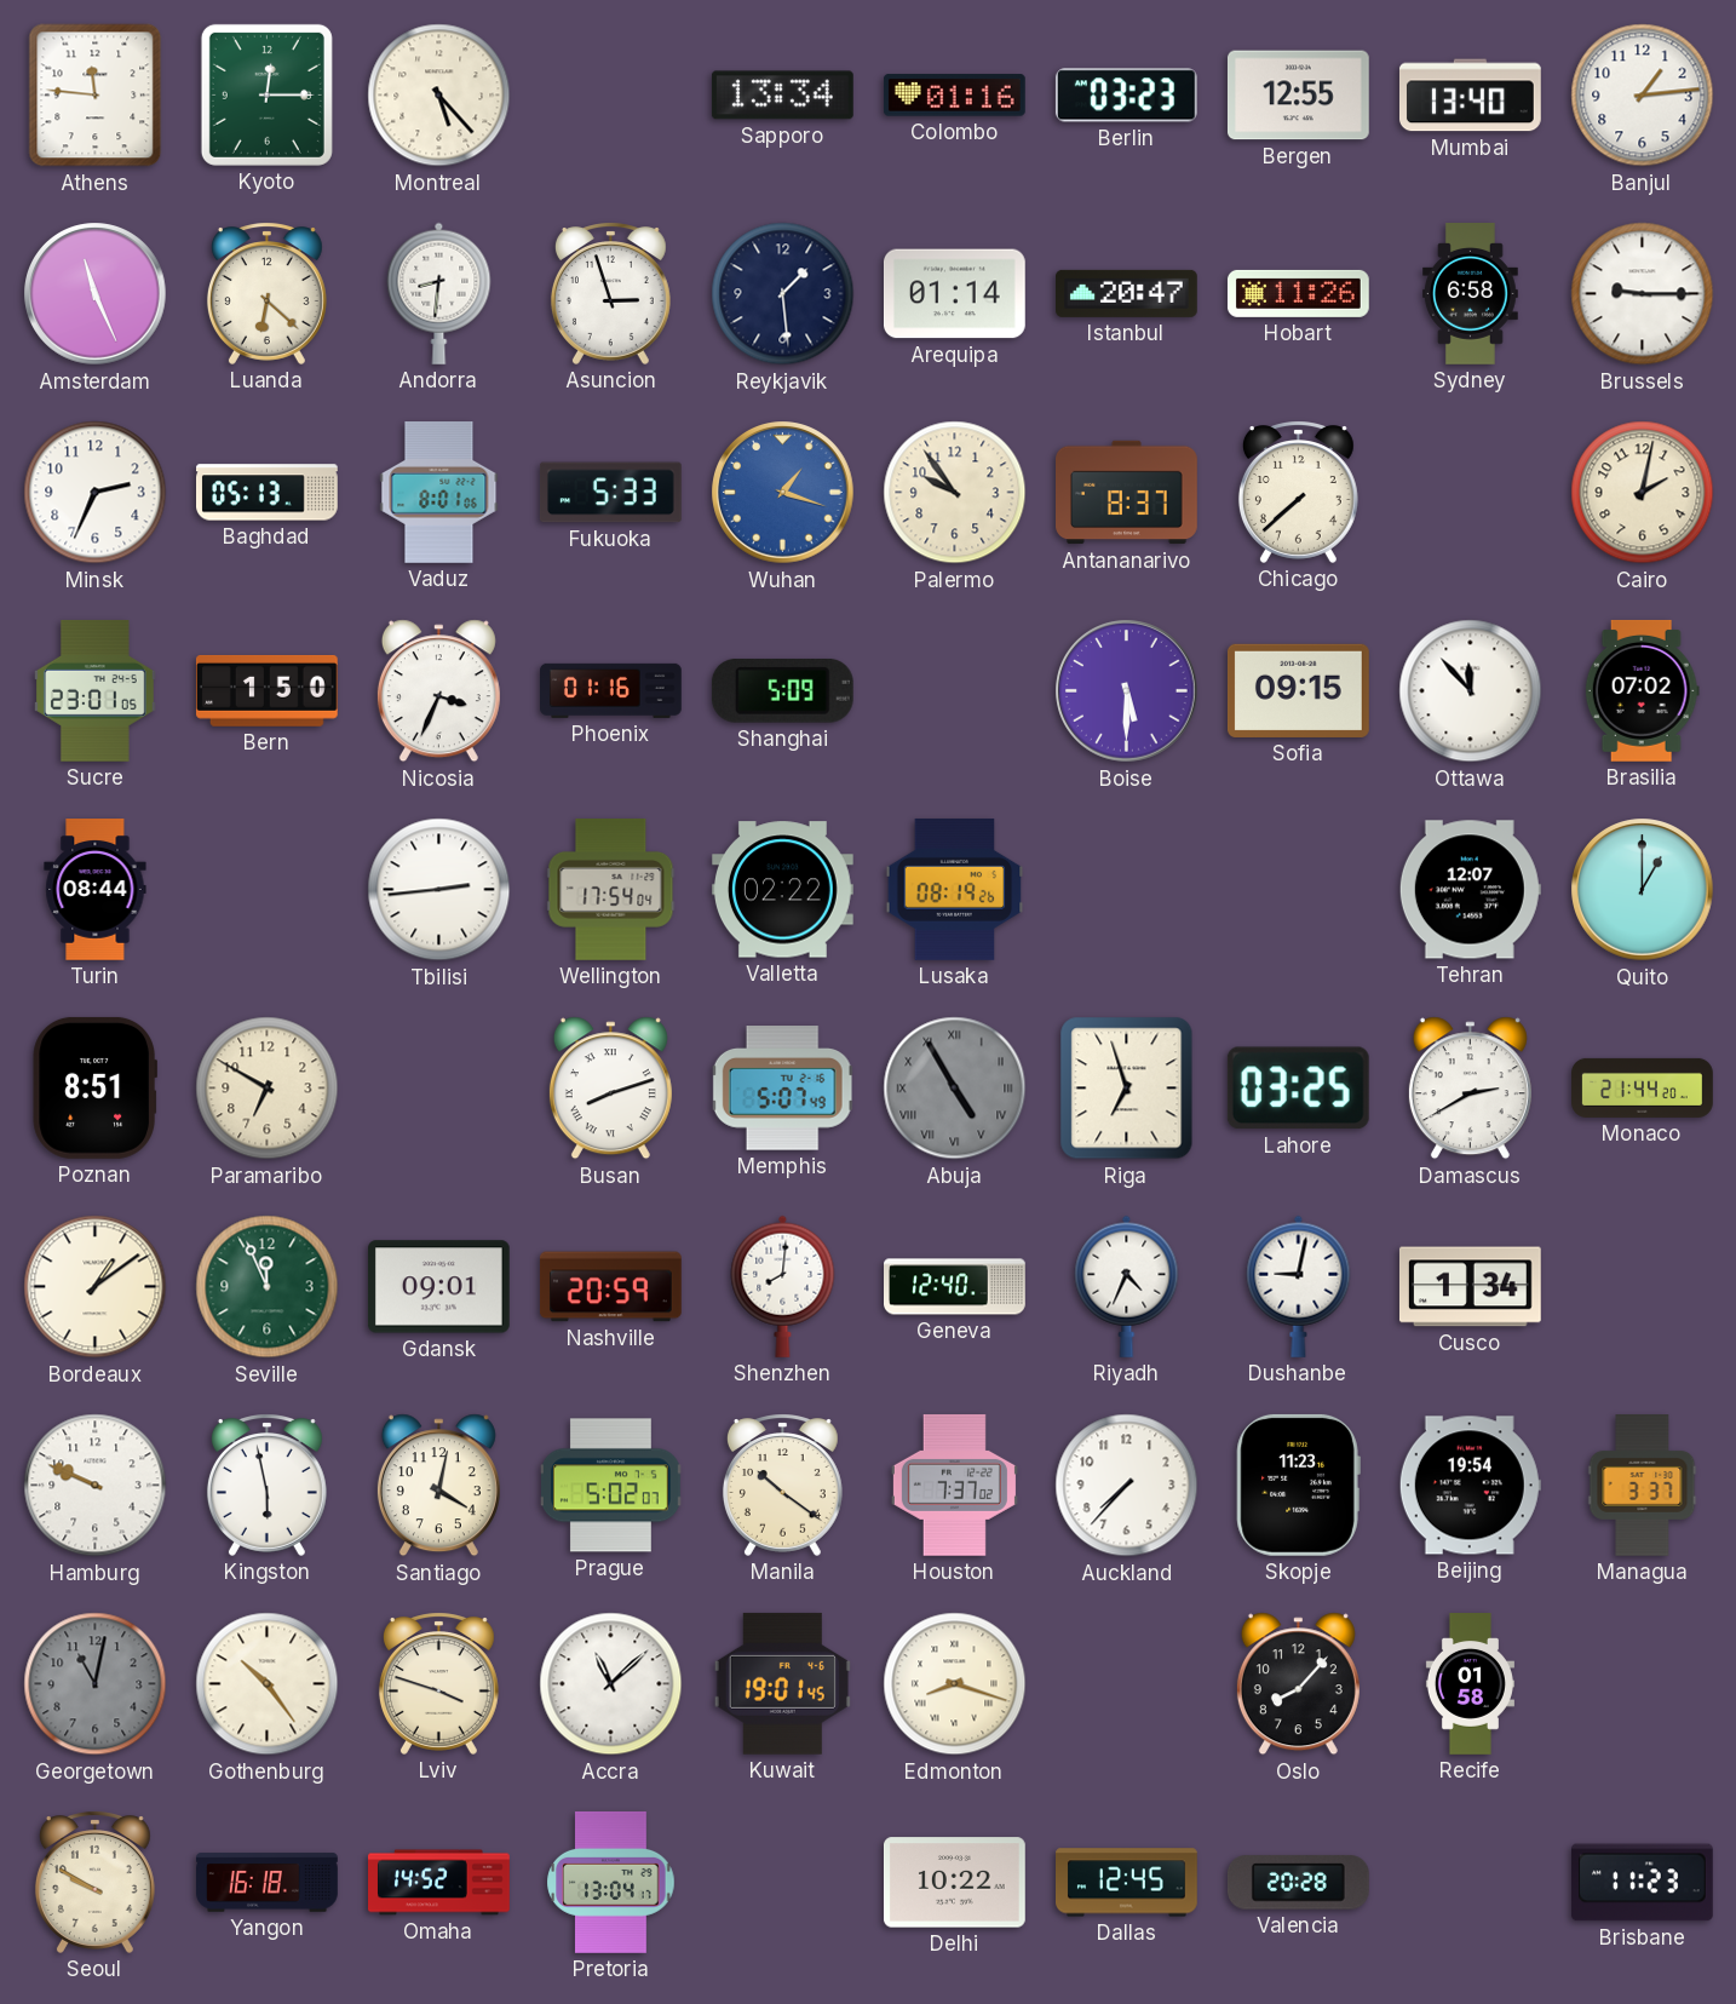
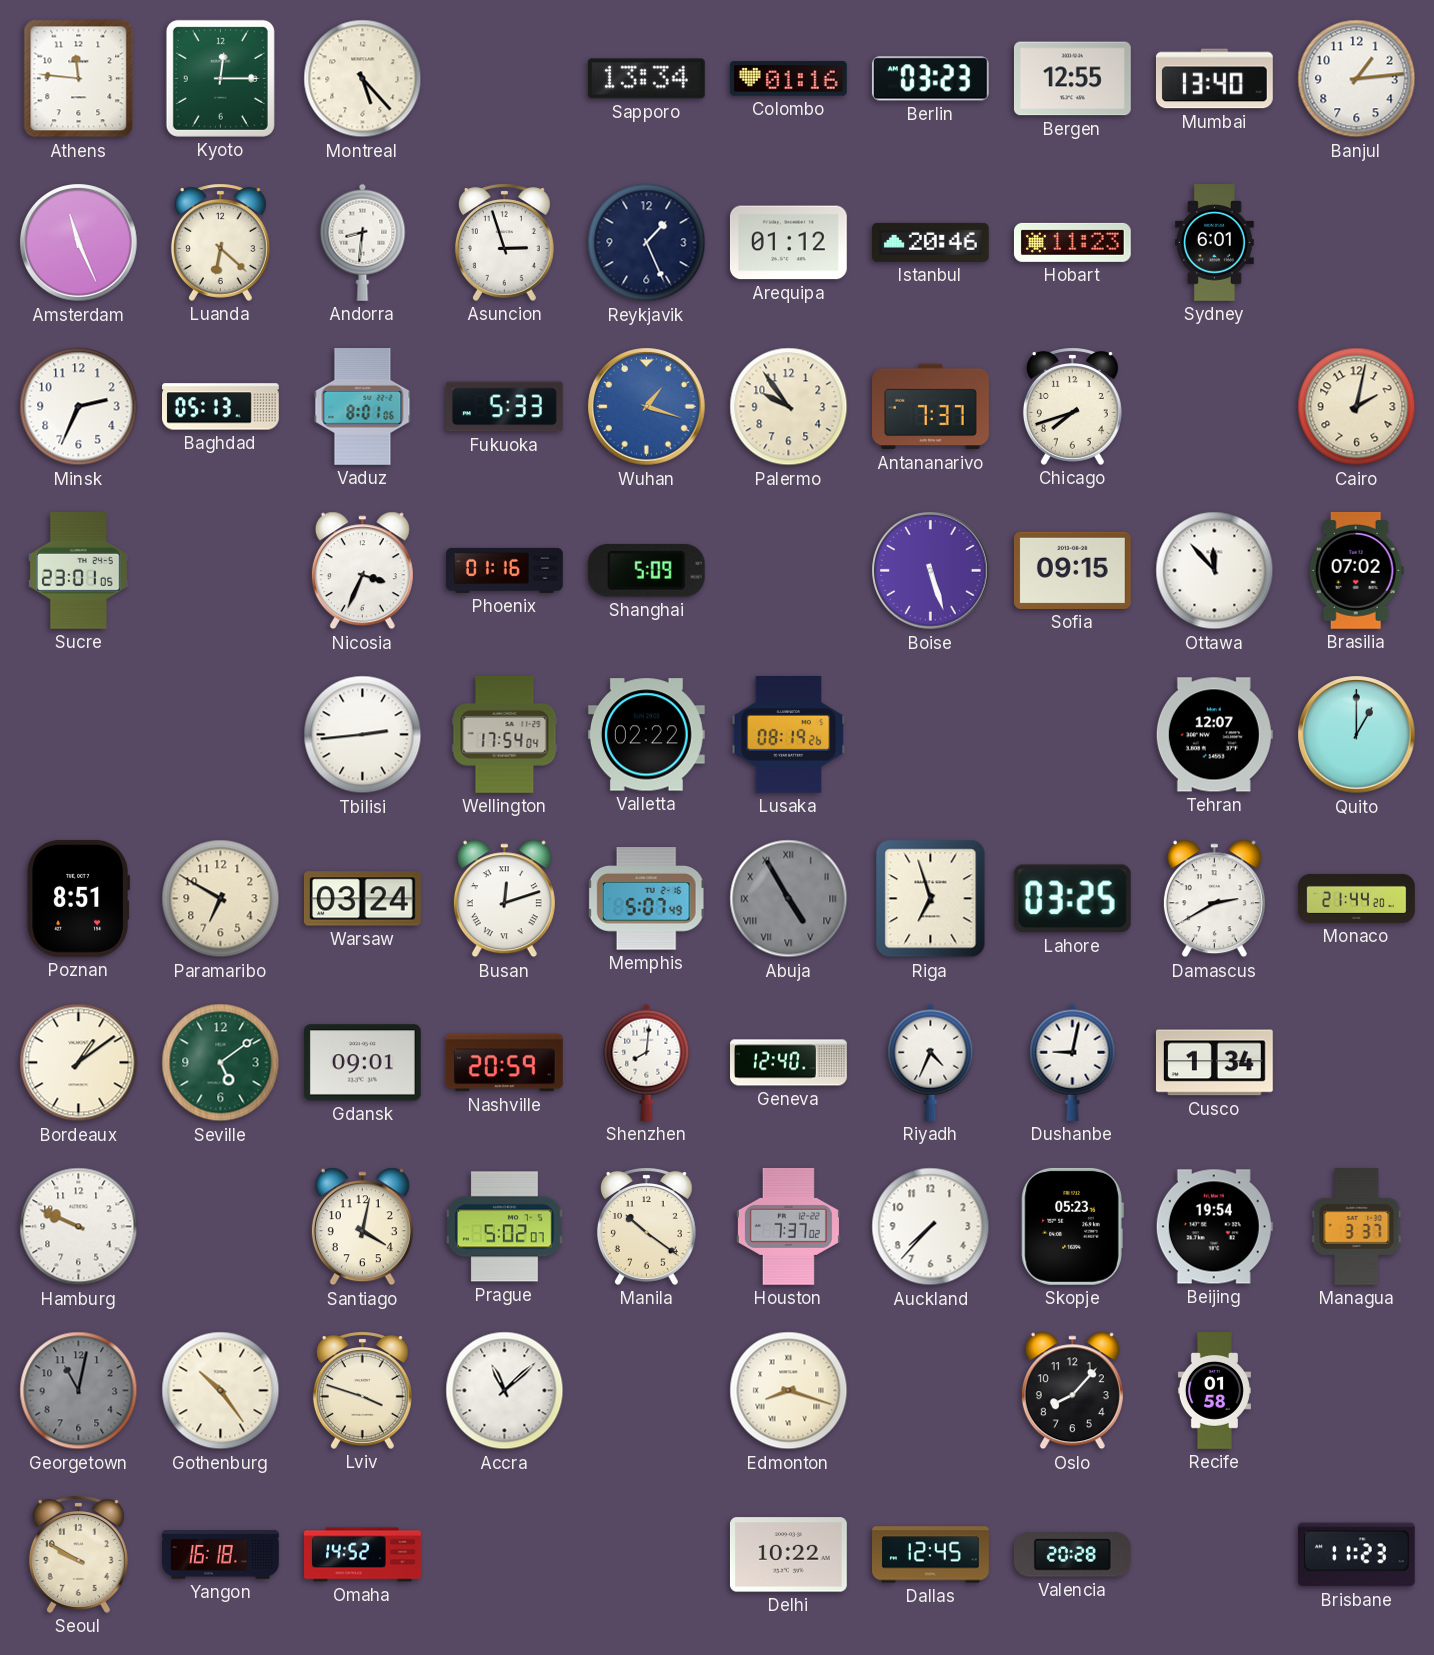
Reykjavik: 1:29 -> 1:26
Arequipa: 01:14 -> 01:12
Istanbul: 20:47 -> 20:46
Hobart: 11:26 -> 11:23
Sydney: 6:58 -> 6:01
Brussels: 9:15 -> none
Antananarivo: 8:37 -> 7:37
Chicago: 7:38 -> 7:42
Bern: 1:50 -> none
Boise: 5:30 -> 5:27
Turin: 08:44 -> none
Warsaw: none -> 03:24
Busan: 8:12 -> 12:12
Seville: 11:56 -> 5:09
Kingston: 5:58 -> none
Skopje: 11:23 -> 05:23
Kuwait: 19:01 -> none
Pretoria: 13:04 -> none
